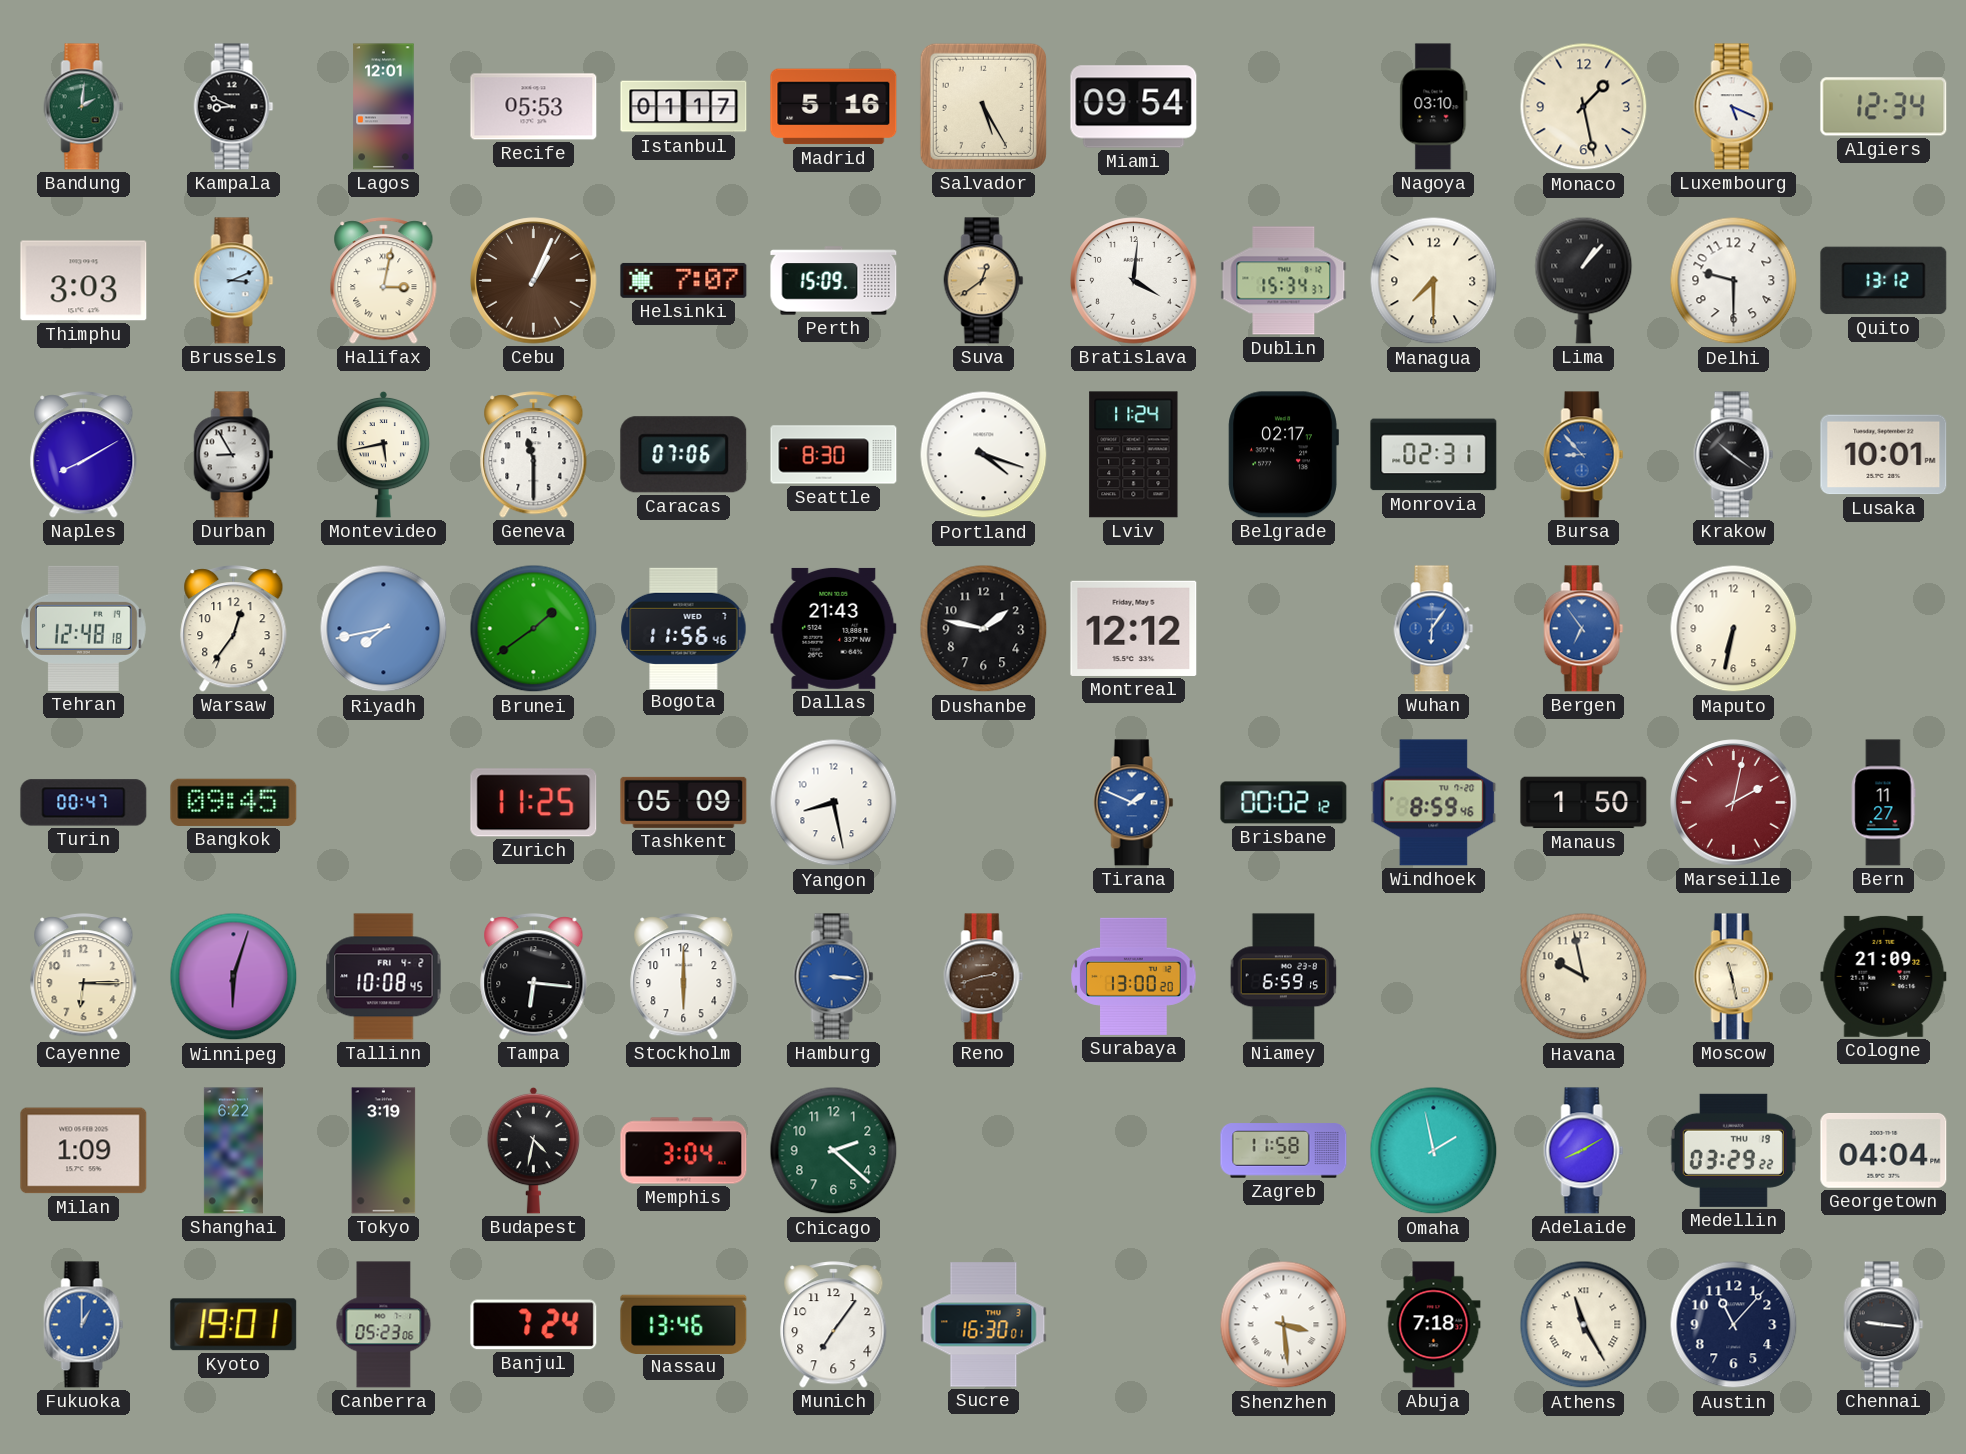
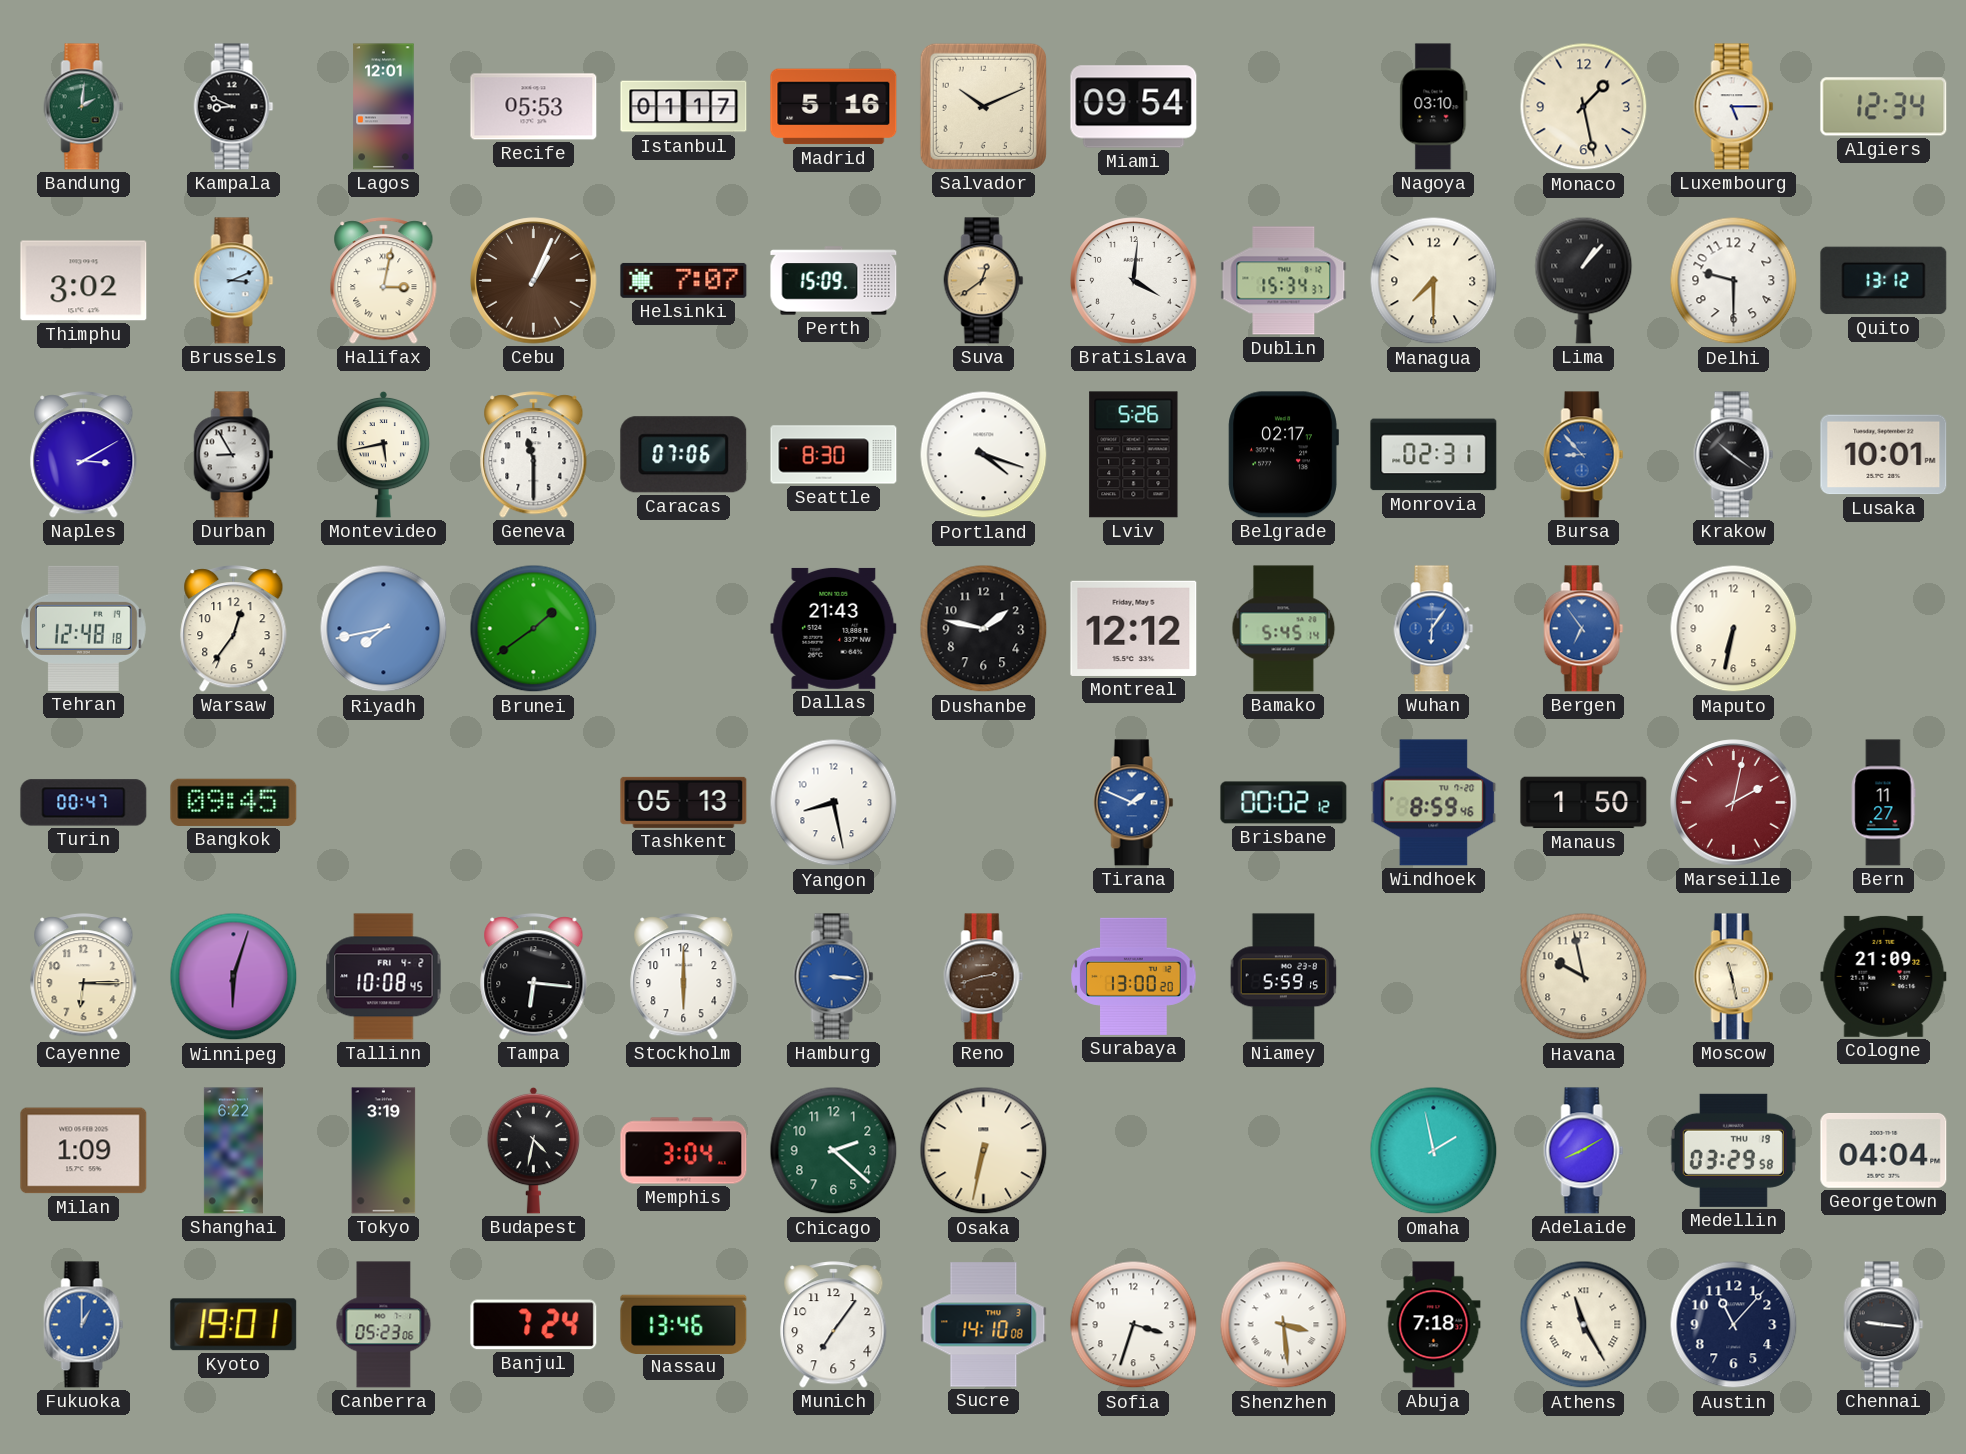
Salvador: 5:25 -> 10:11
Luxembourg: 5:19 -> 5:15
Thimphu: 3:03 -> 3:02
Naples: 8:10 -> 3:10
Lviv: 11:24 -> 5:26
Bogota: 11:56 -> none
Bamako: none -> 5:45
Zurich: 11:25 -> none
Tashkent: 05:09 -> 05:13
Niamey: 6:59 -> 5:59
Osaka: none -> 6:32
Zagreb: 11:58 -> none
Medellin: 03:29:22 -> 03:29:58
Sucre: 16:30 -> 14:10
Sofia: none -> 3:33
